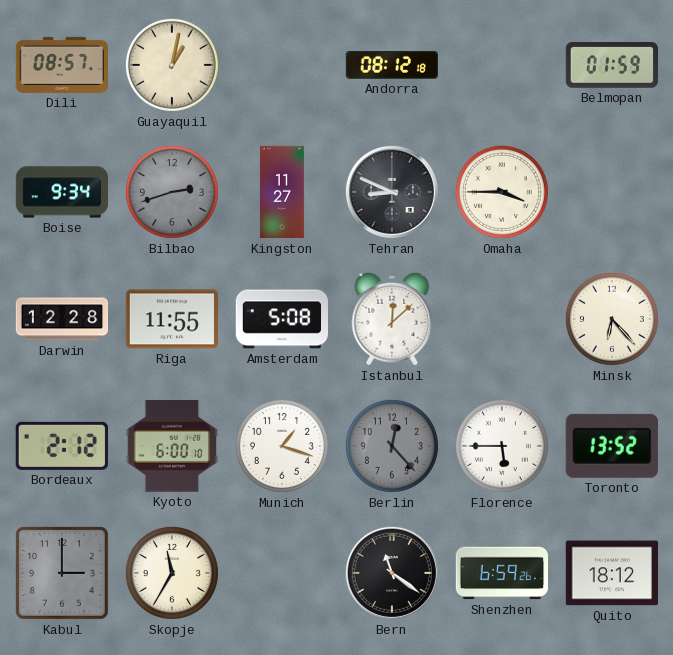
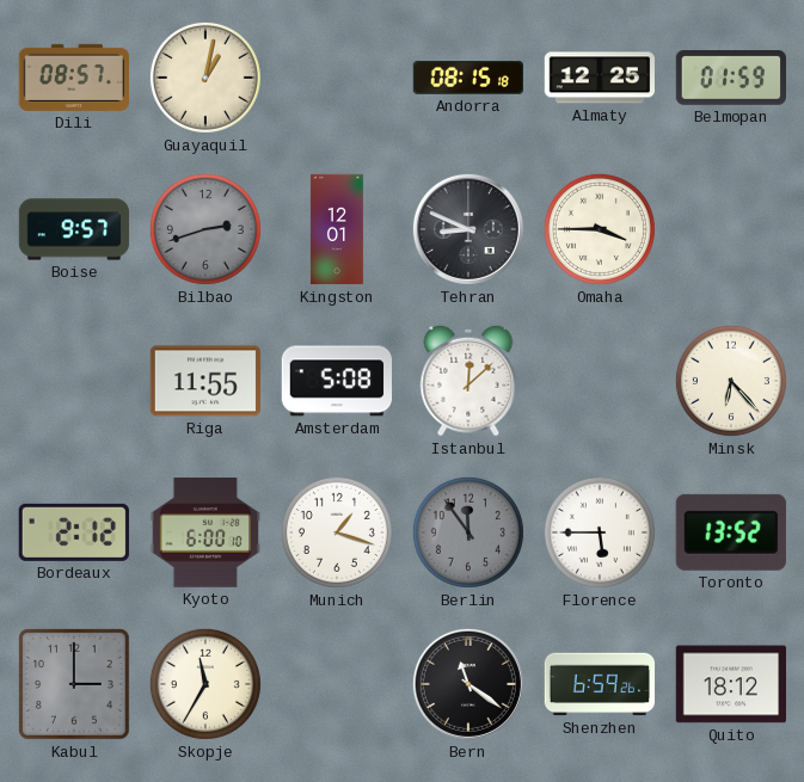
Andorra: 08:12 -> 08:15
Almaty: none -> 12:25
Boise: 9:34 -> 9:57
Kingston: 11:27 -> 12:01
Darwin: 12:28 -> none
Berlin: 12:23 -> 11:54
